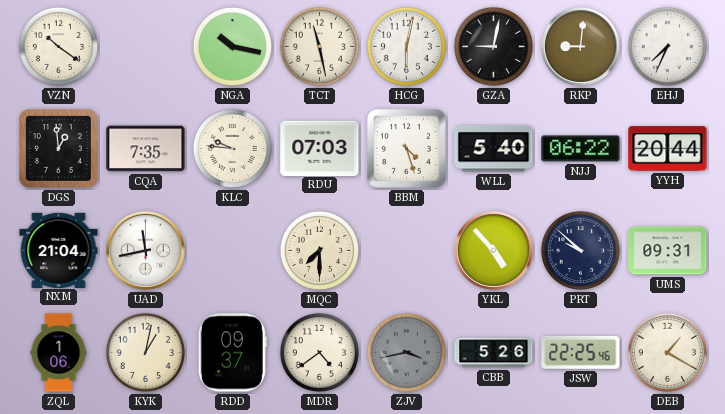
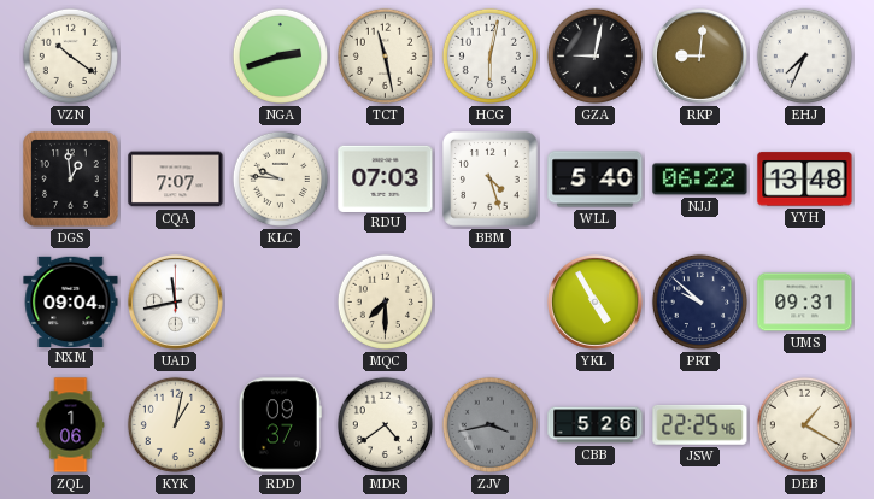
NGA: 10:17 -> 2:42
CQA: 7:35 -> 7:07
YYH: 20:44 -> 13:48
NXM: 21:04 -> 09:04
YKL: 4:53 -> 4:55
